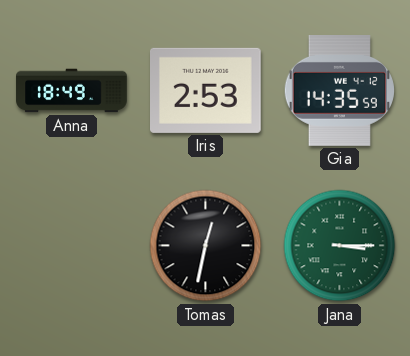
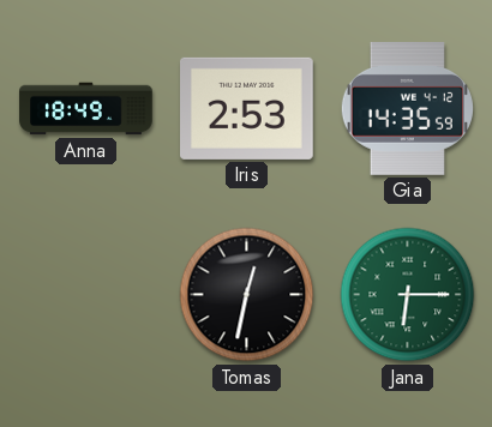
Jana: 3:15 -> 6:15
